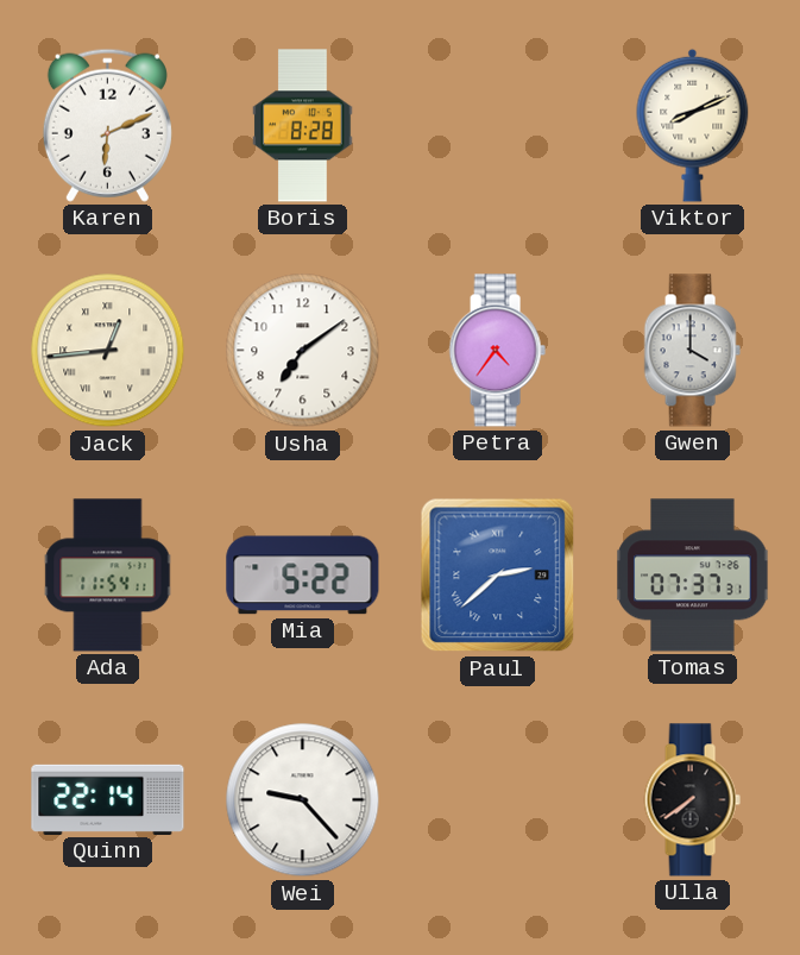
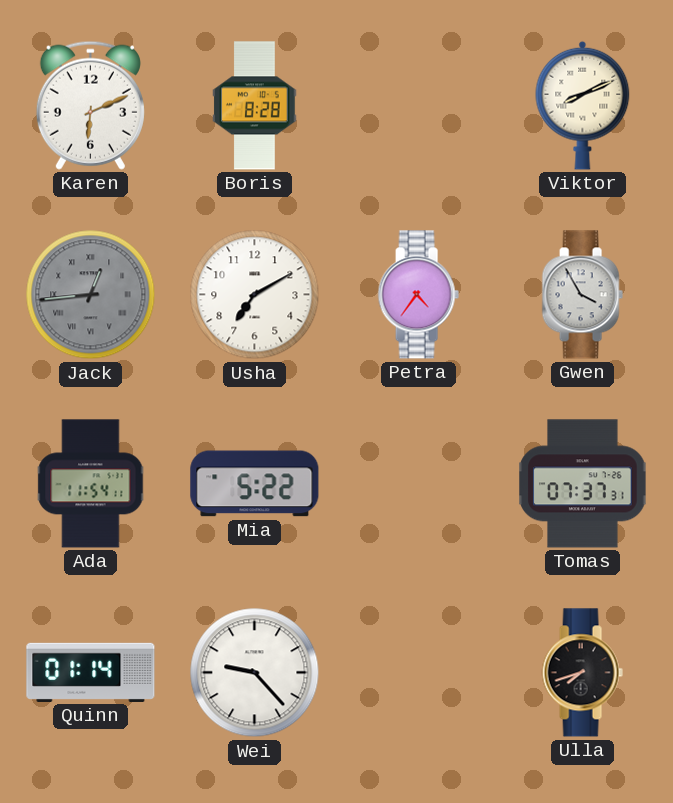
Jack dial: cream -> grey
Usha: 7:09 -> 7:10
Gwen: 4:00 -> 3:55
Paul: 2:38 -> none
Quinn: 22:14 -> 01:14
Ulla: 7:39 -> 7:42
